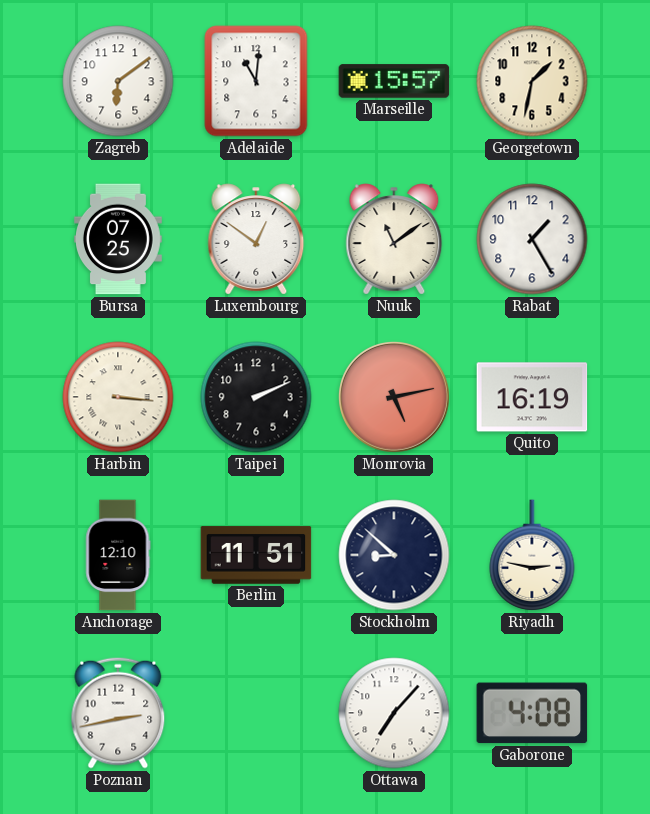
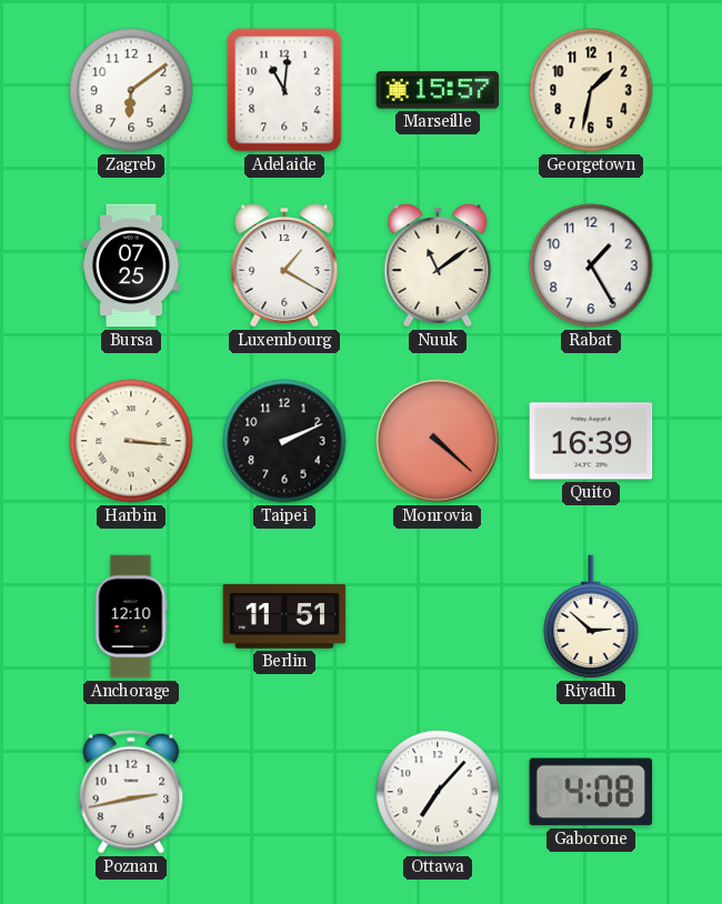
Luxembourg: 12:51 -> 1:20
Monrovia: 5:13 -> 4:22
Quito: 16:19 -> 16:39
Stockholm: 8:52 -> none
Riyadh: 2:47 -> 2:52
